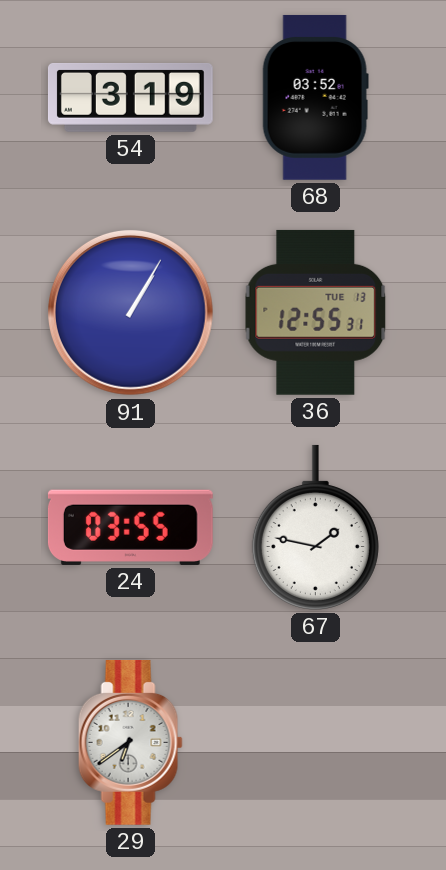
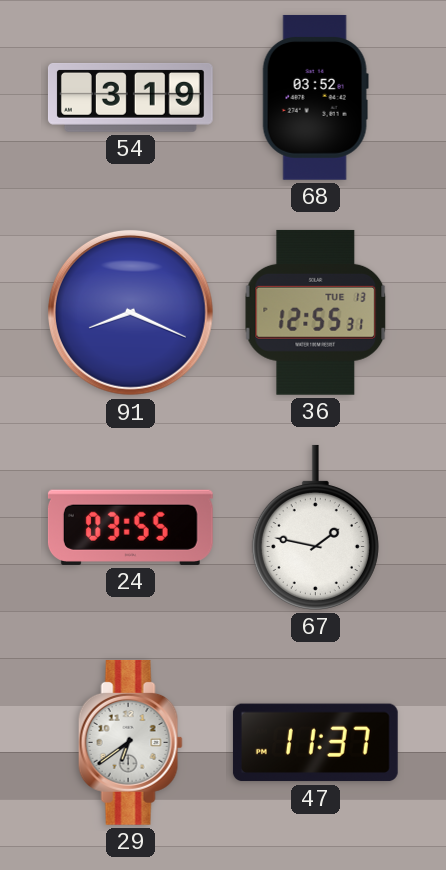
91: 1:05 -> 8:19
47: none -> 11:37
